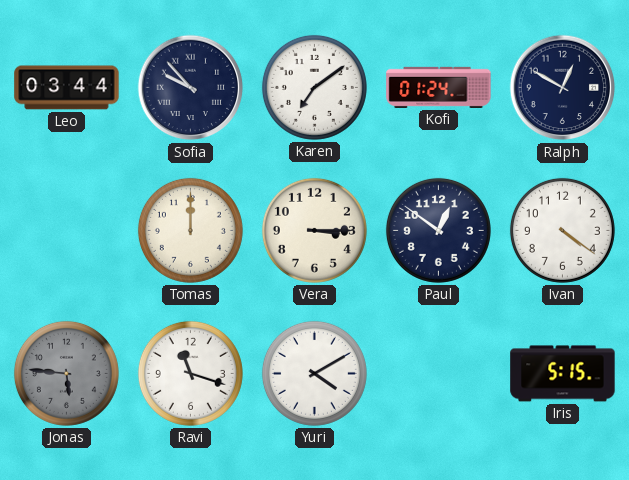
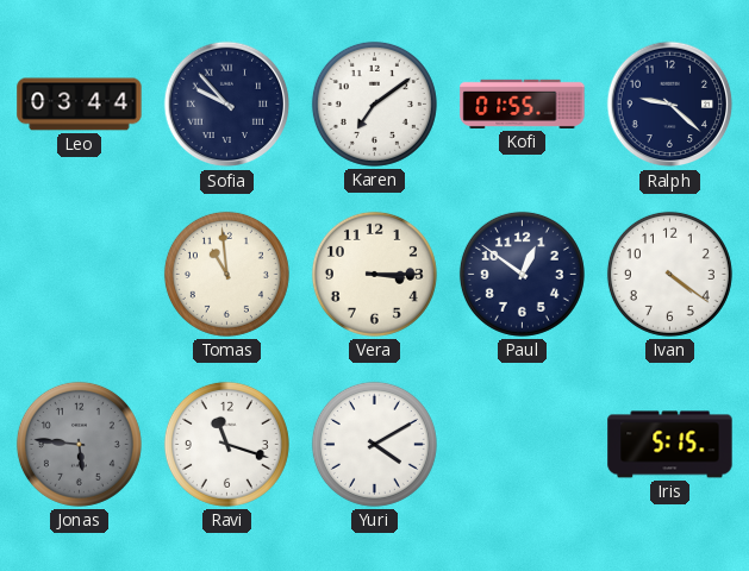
Kofi: 01:24 -> 01:55
Ralph: 12:50 -> 9:22
Tomas: 12:00 -> 10:59
